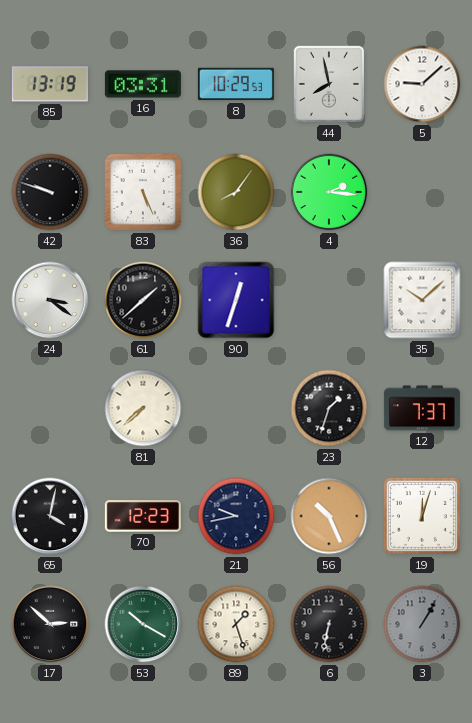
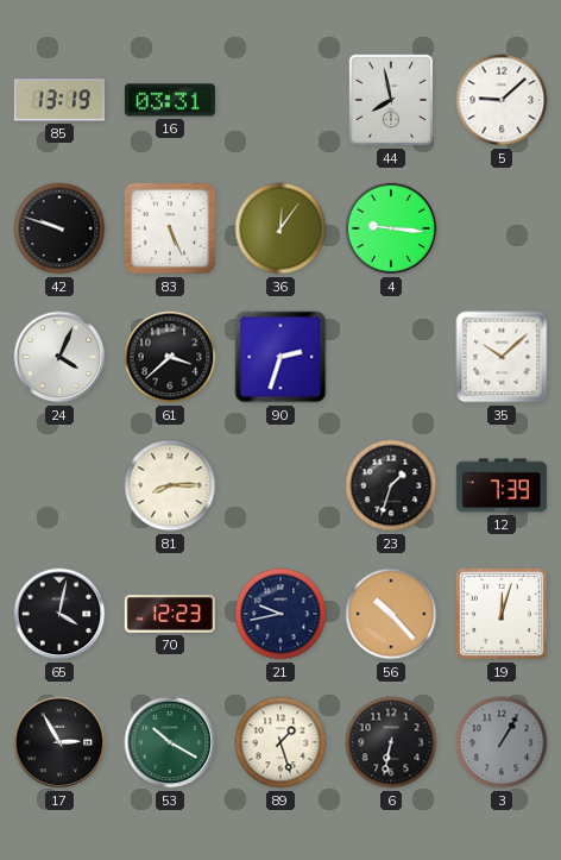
8: 10:29 -> none
36: 8:06 -> 12:06
4: 2:16 -> 9:16
24: 3:21 -> 4:04
61: 1:38 -> 3:38
90: 12:33 -> 2:33
81: 7:38 -> 8:15
12: 7:37 -> 7:39
56: 10:26 -> 10:23
17: 2:52 -> 2:55
